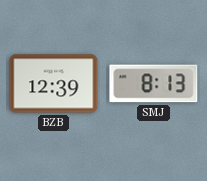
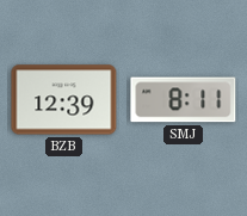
SMJ: 8:13 -> 8:11
